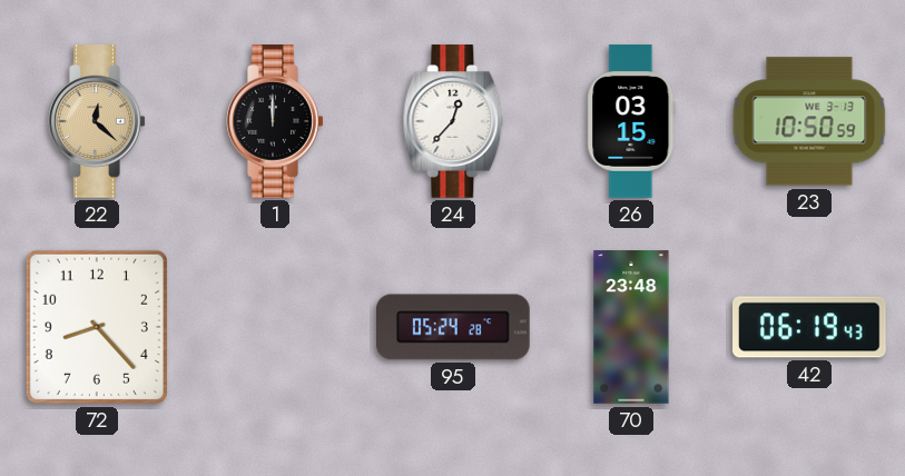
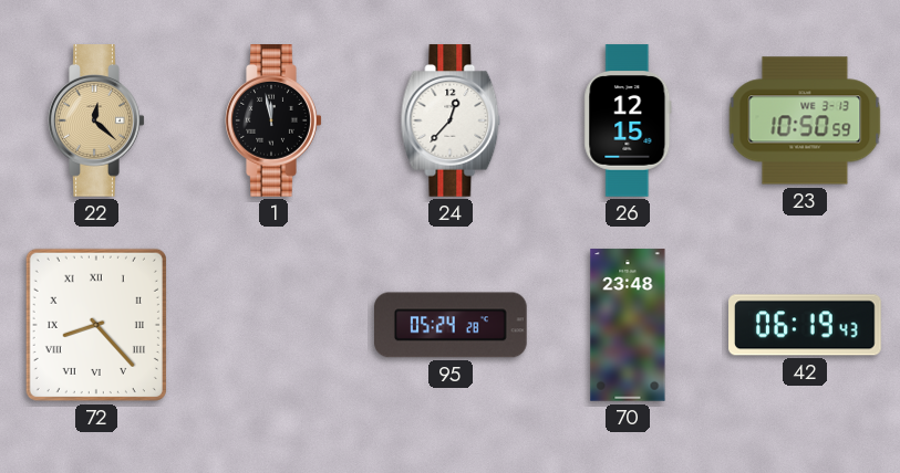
1: 12:00 -> 11:58
26: 03:15 -> 12:15
72 numerals: Arabic -> Roman
